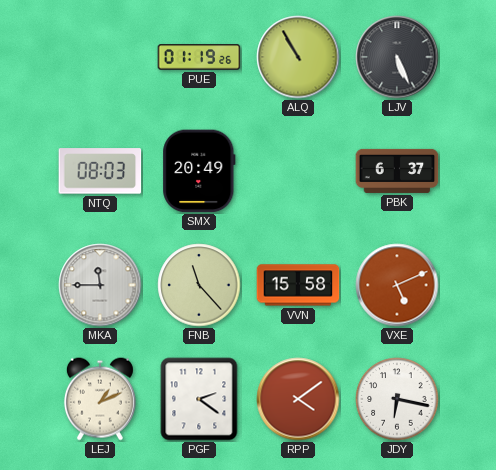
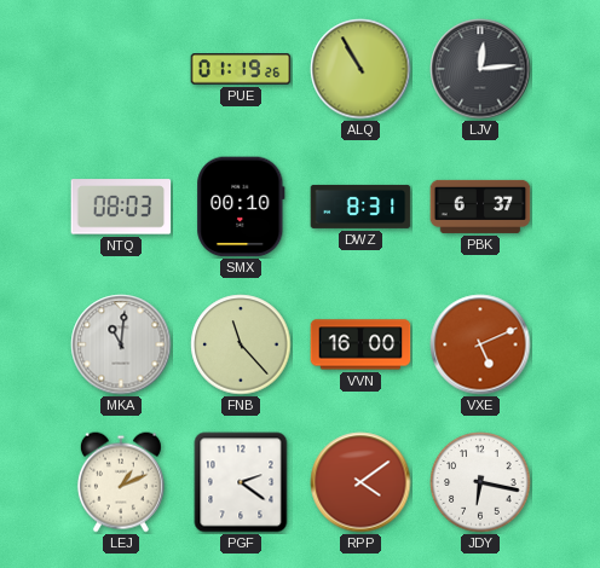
LJV: 5:26 -> 12:14
SMX: 20:49 -> 00:10
DWZ: none -> 8:31
MKA: 11:45 -> 11:01
VVN: 15:58 -> 16:00
